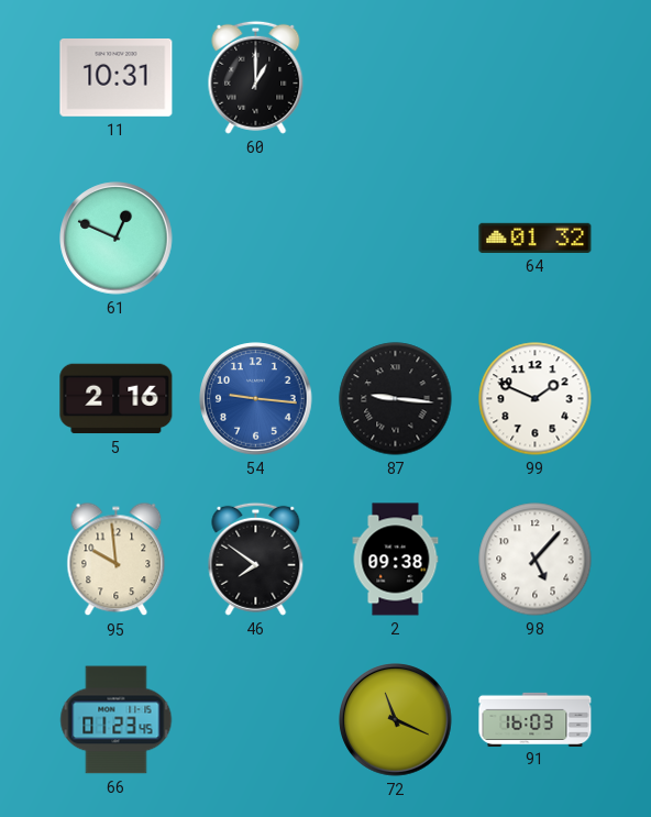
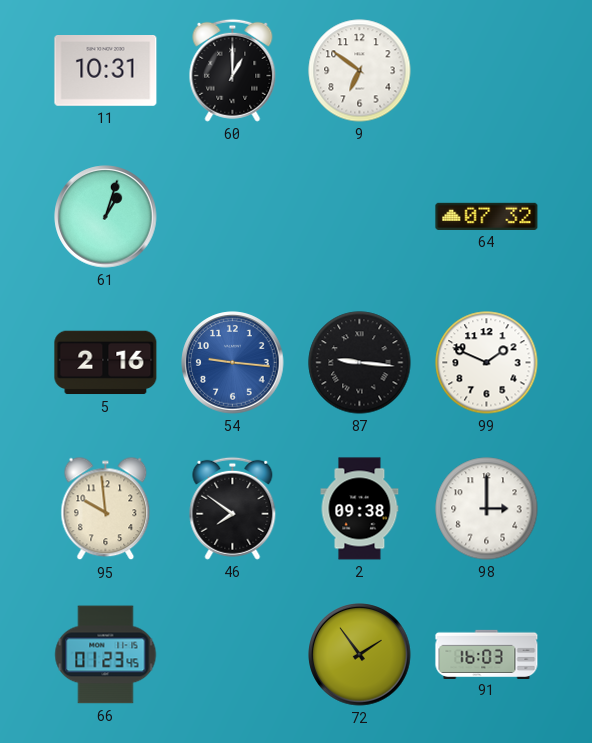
9: none -> 6:51
61: 12:49 -> 1:03
64: 01:32 -> 07:32
98: 5:07 -> 3:00
72: 11:19 -> 1:54
